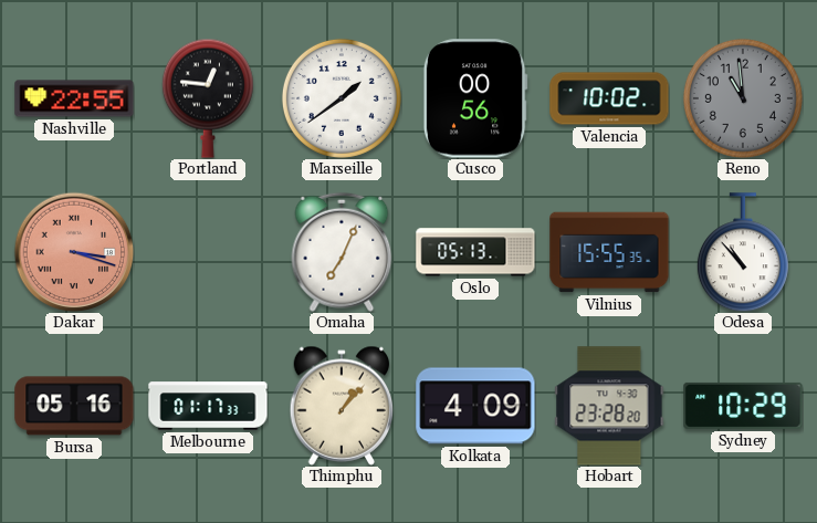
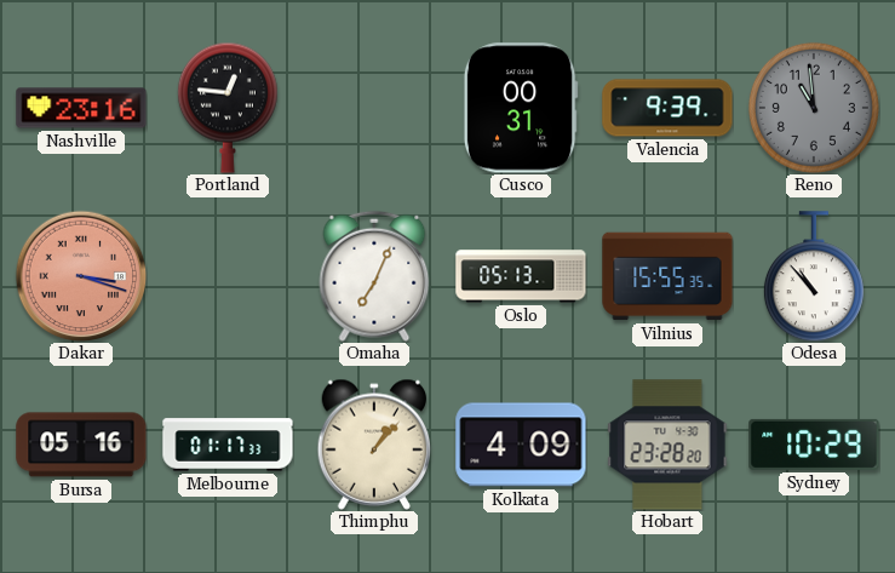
Nashville: 22:55 -> 23:16
Marseille: 1:39 -> none
Cusco: 00:56 -> 00:31
Valencia: 10:02 -> 9:39
